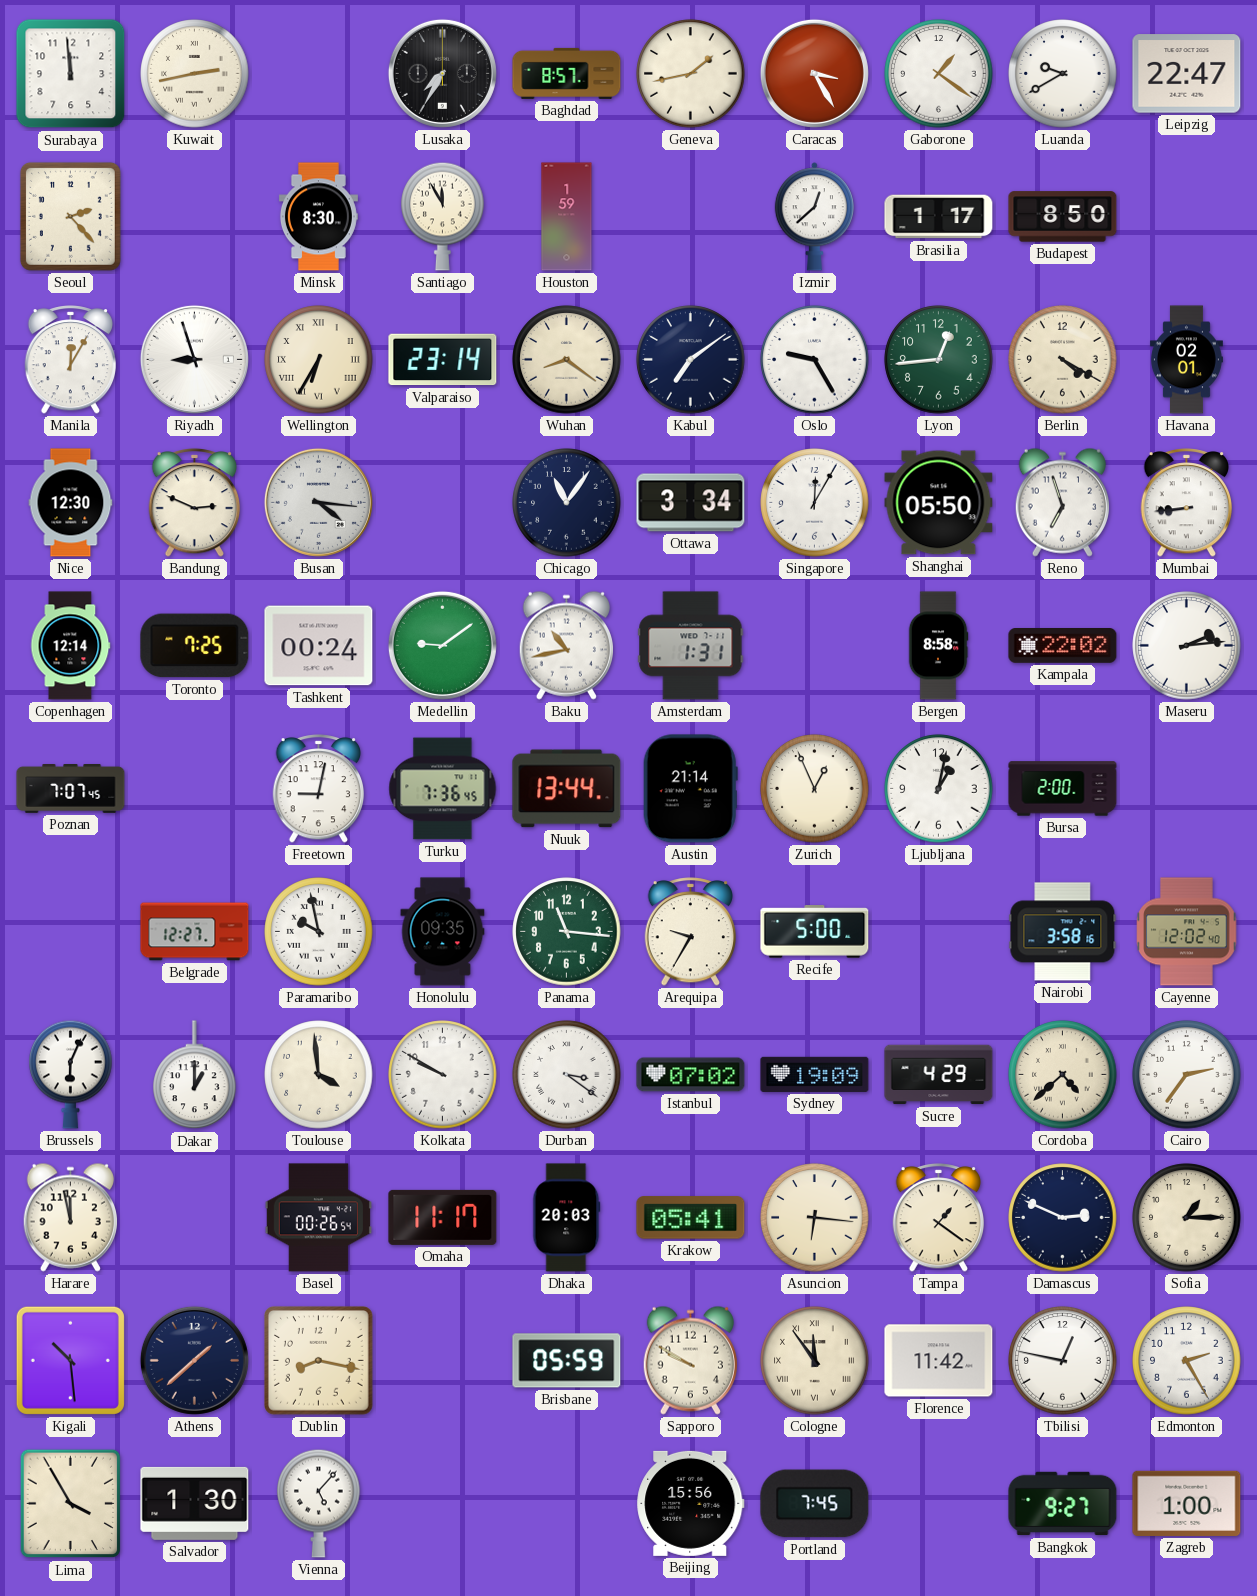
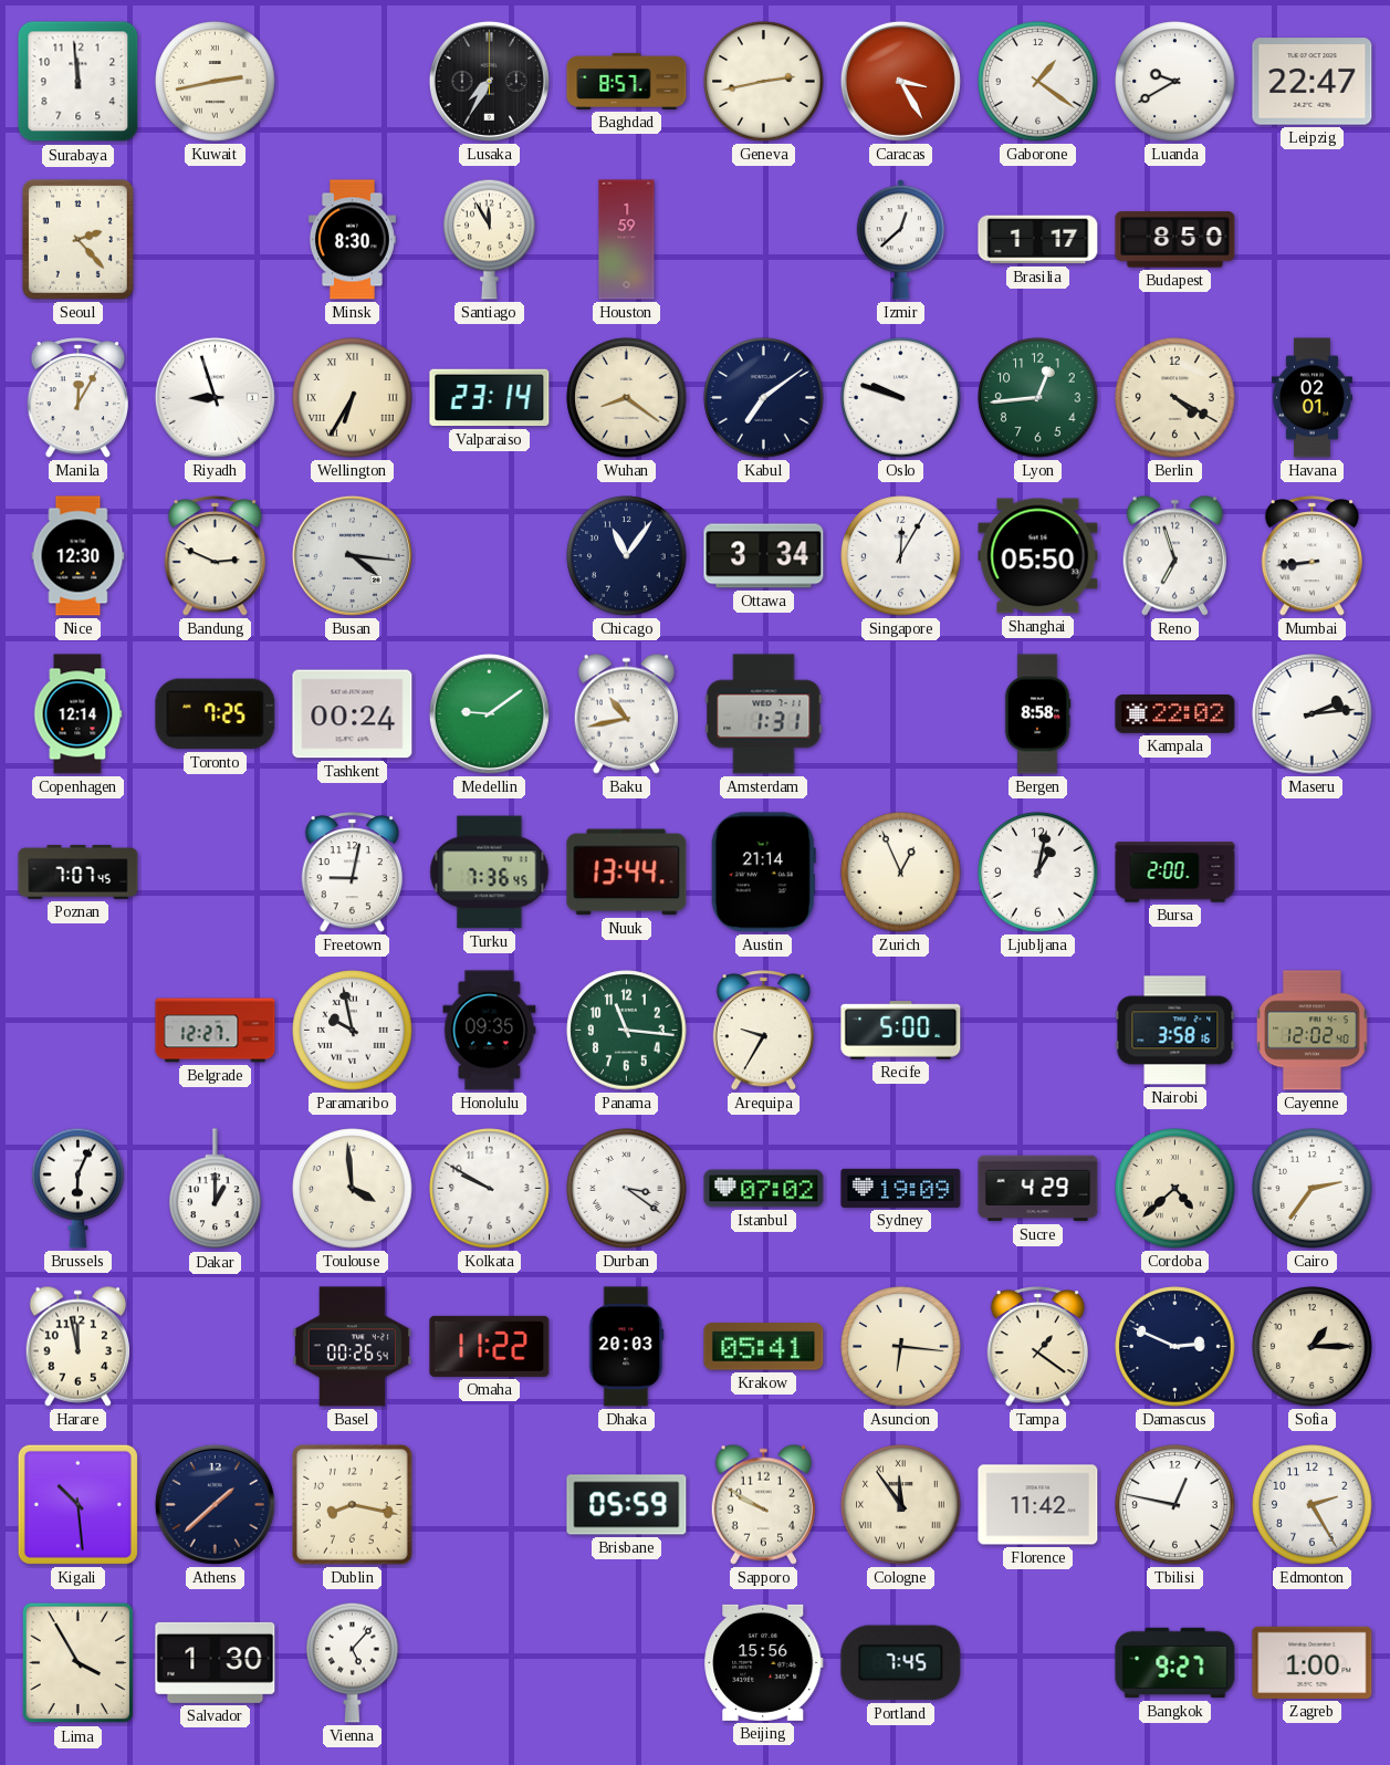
Geneva: 1:43 -> 2:43
Oslo: 9:25 -> 9:48
Omaha: 11:17 -> 11:22
